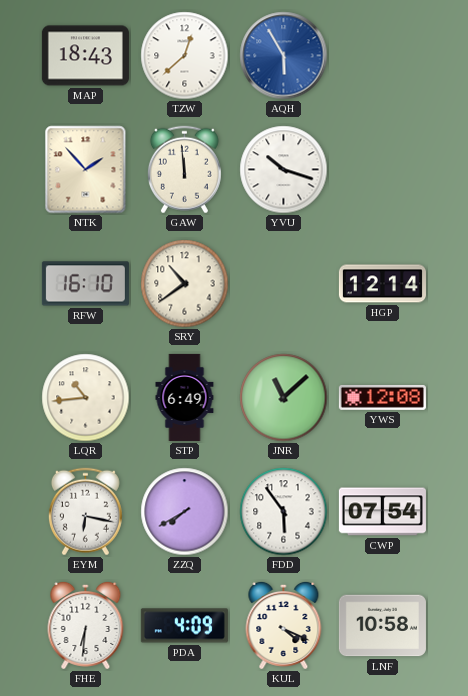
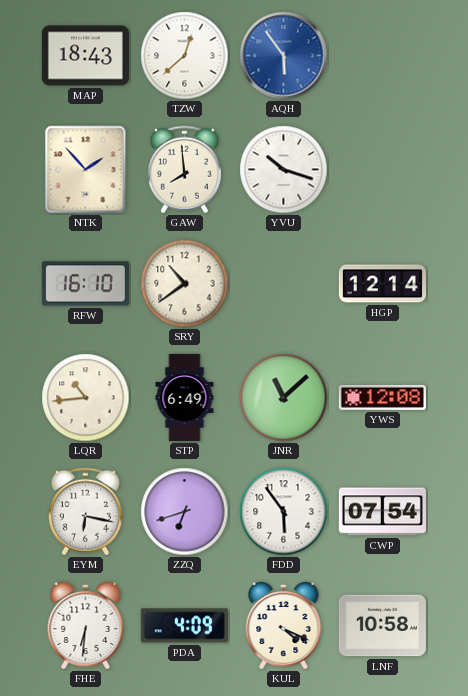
AQH: 5:55 -> 5:54
GAW: 11:59 -> 7:59
ZZQ: 7:40 -> 6:42
